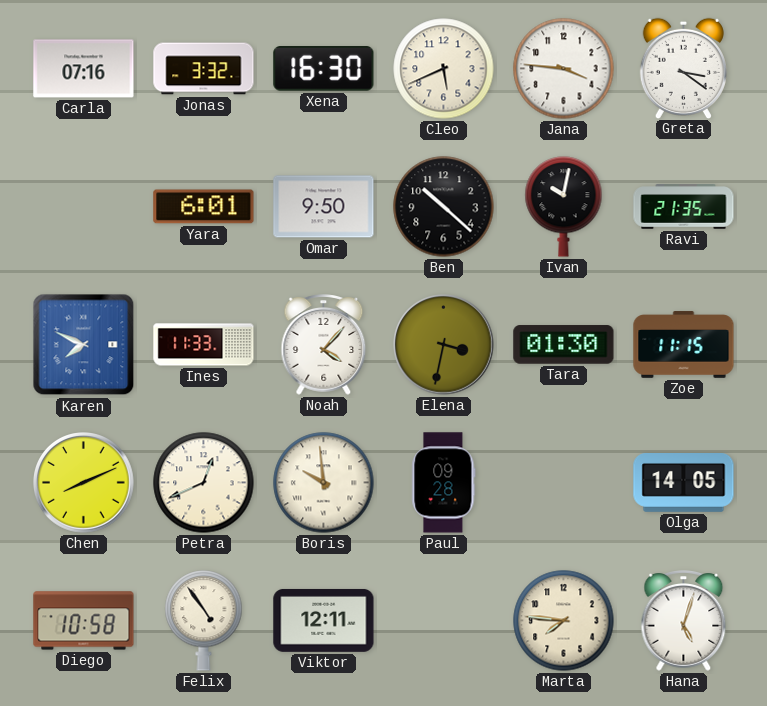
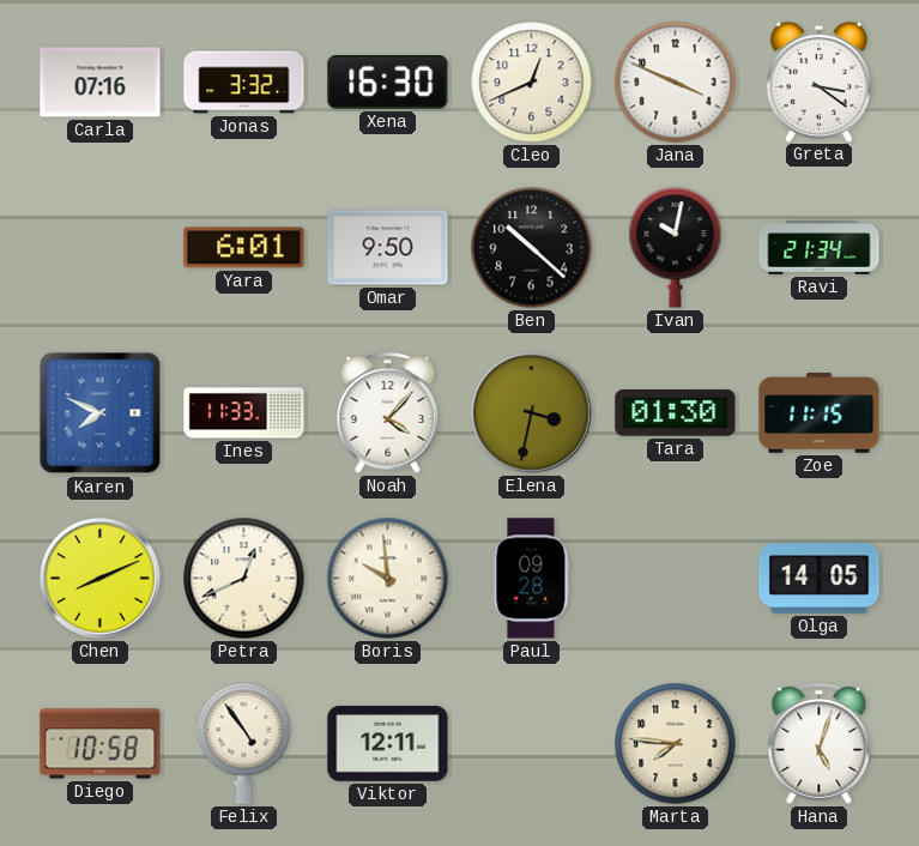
Cleo: 5:41 -> 12:41
Jana: 3:46 -> 3:49
Ravi: 21:35 -> 21:34
